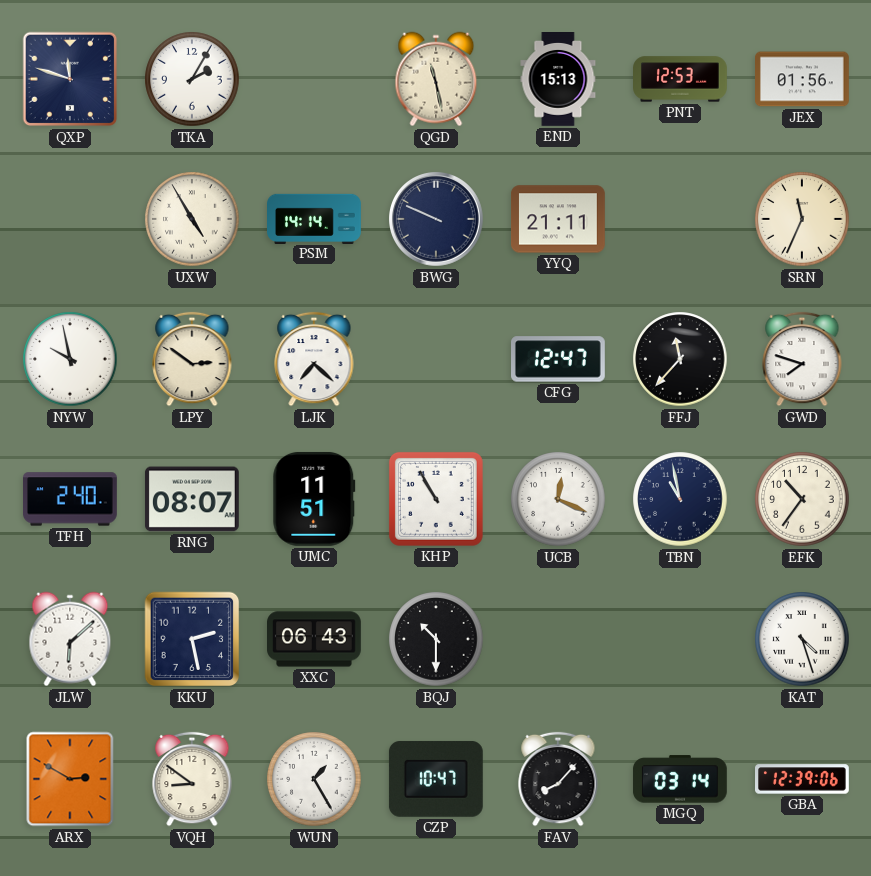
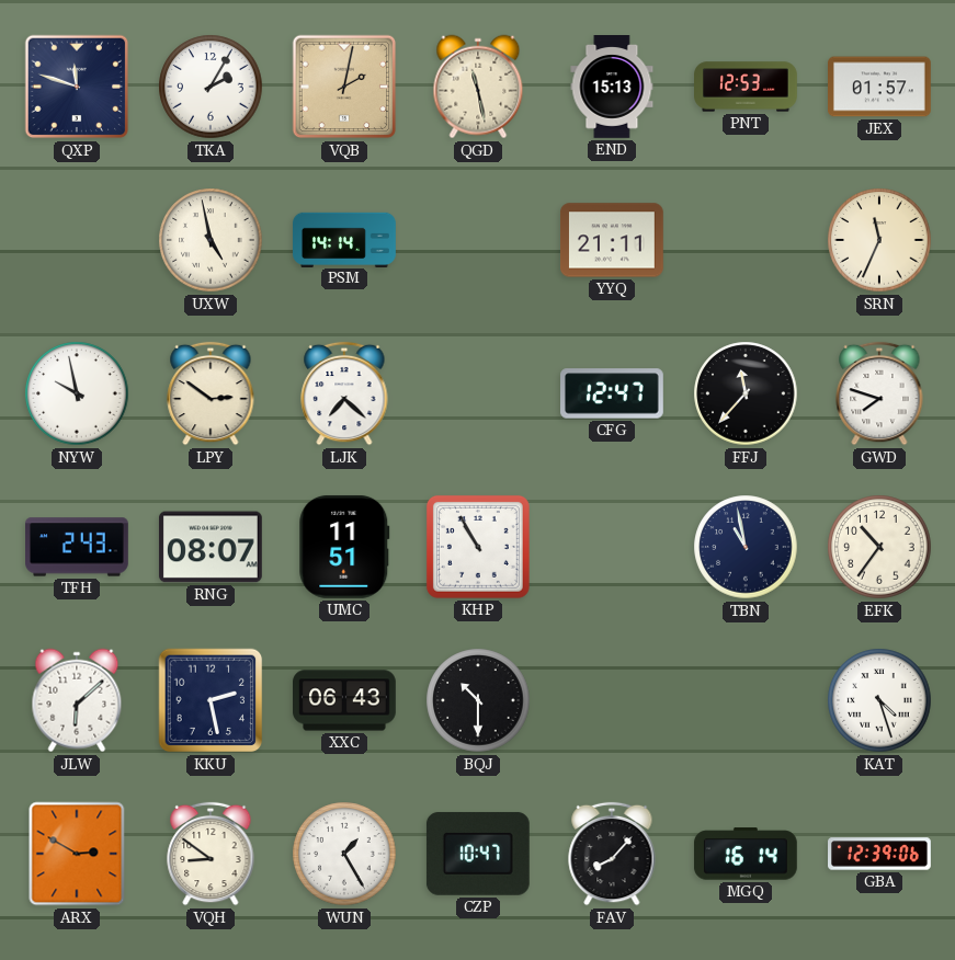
VQB: none -> 2:02
JEX: 01:56 -> 01:57
UXW: 4:55 -> 4:58
BWG: 9:49 -> none
TFH: 2:40 -> 2:43
UCB: 12:19 -> none
MGQ: 03:14 -> 16:14
